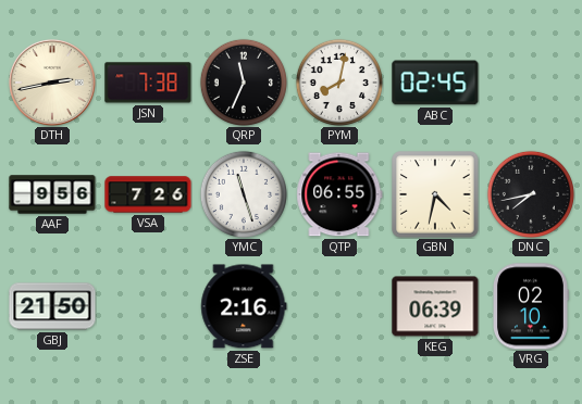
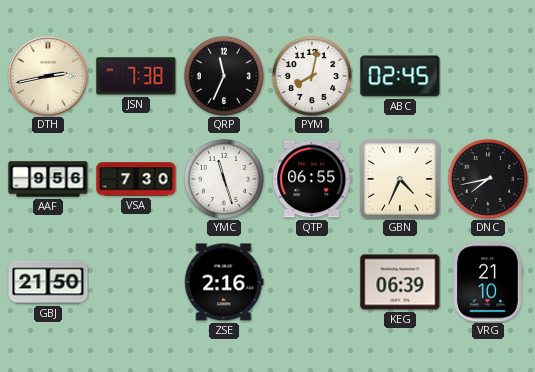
VSA: 7:26 -> 7:30
GBN: 4:32 -> 4:34
VRG: 02:10 -> 21:10
